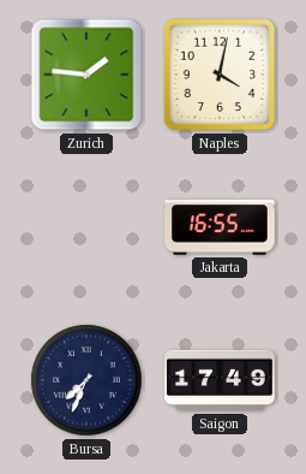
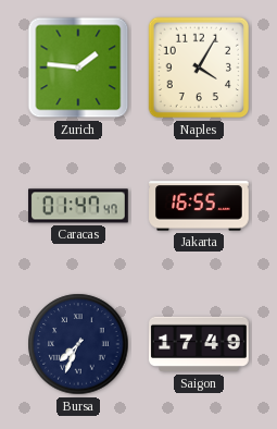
Naples: 4:02 -> 4:05
Caracas: none -> 01:47
